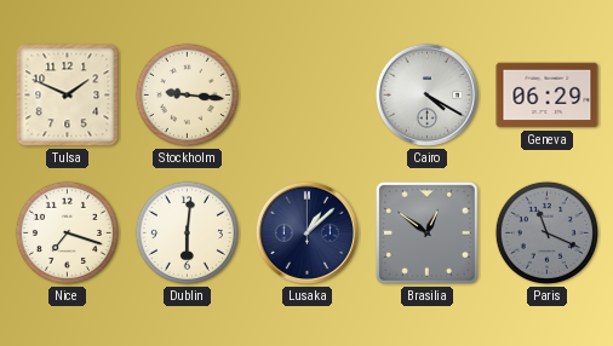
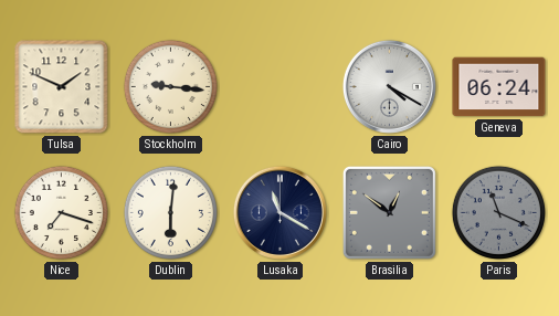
Geneva: 06:29 -> 06:24
Lusaka: 1:08 -> 11:20
